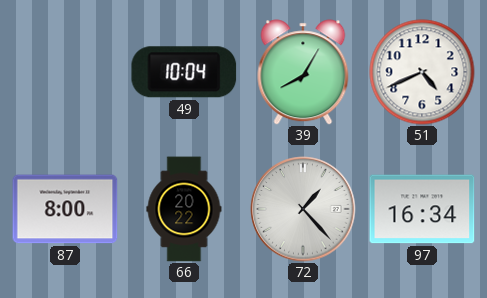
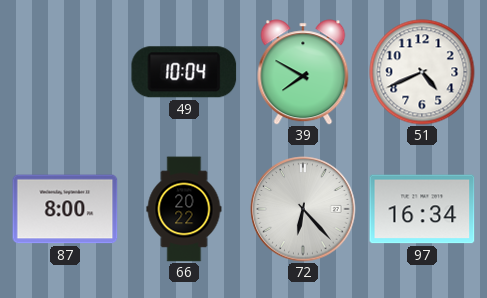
39: 8:05 -> 7:50
72: 1:23 -> 6:23
